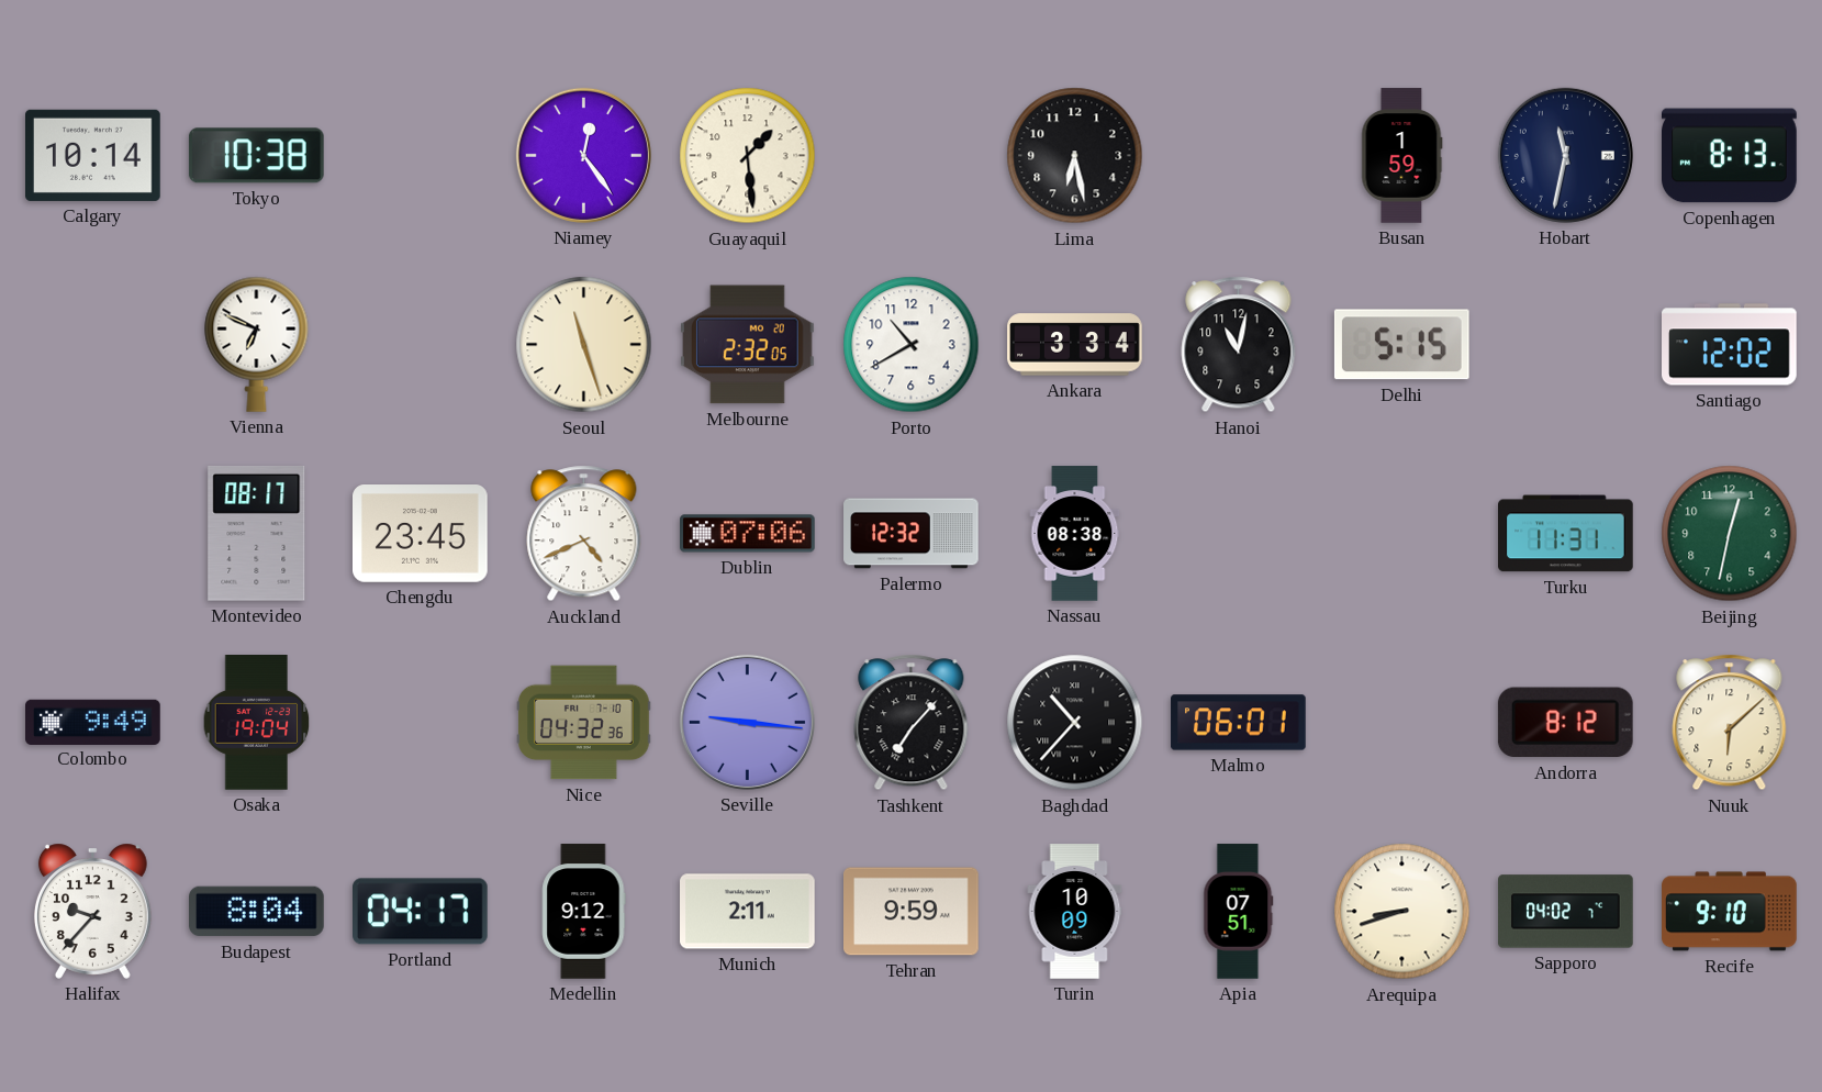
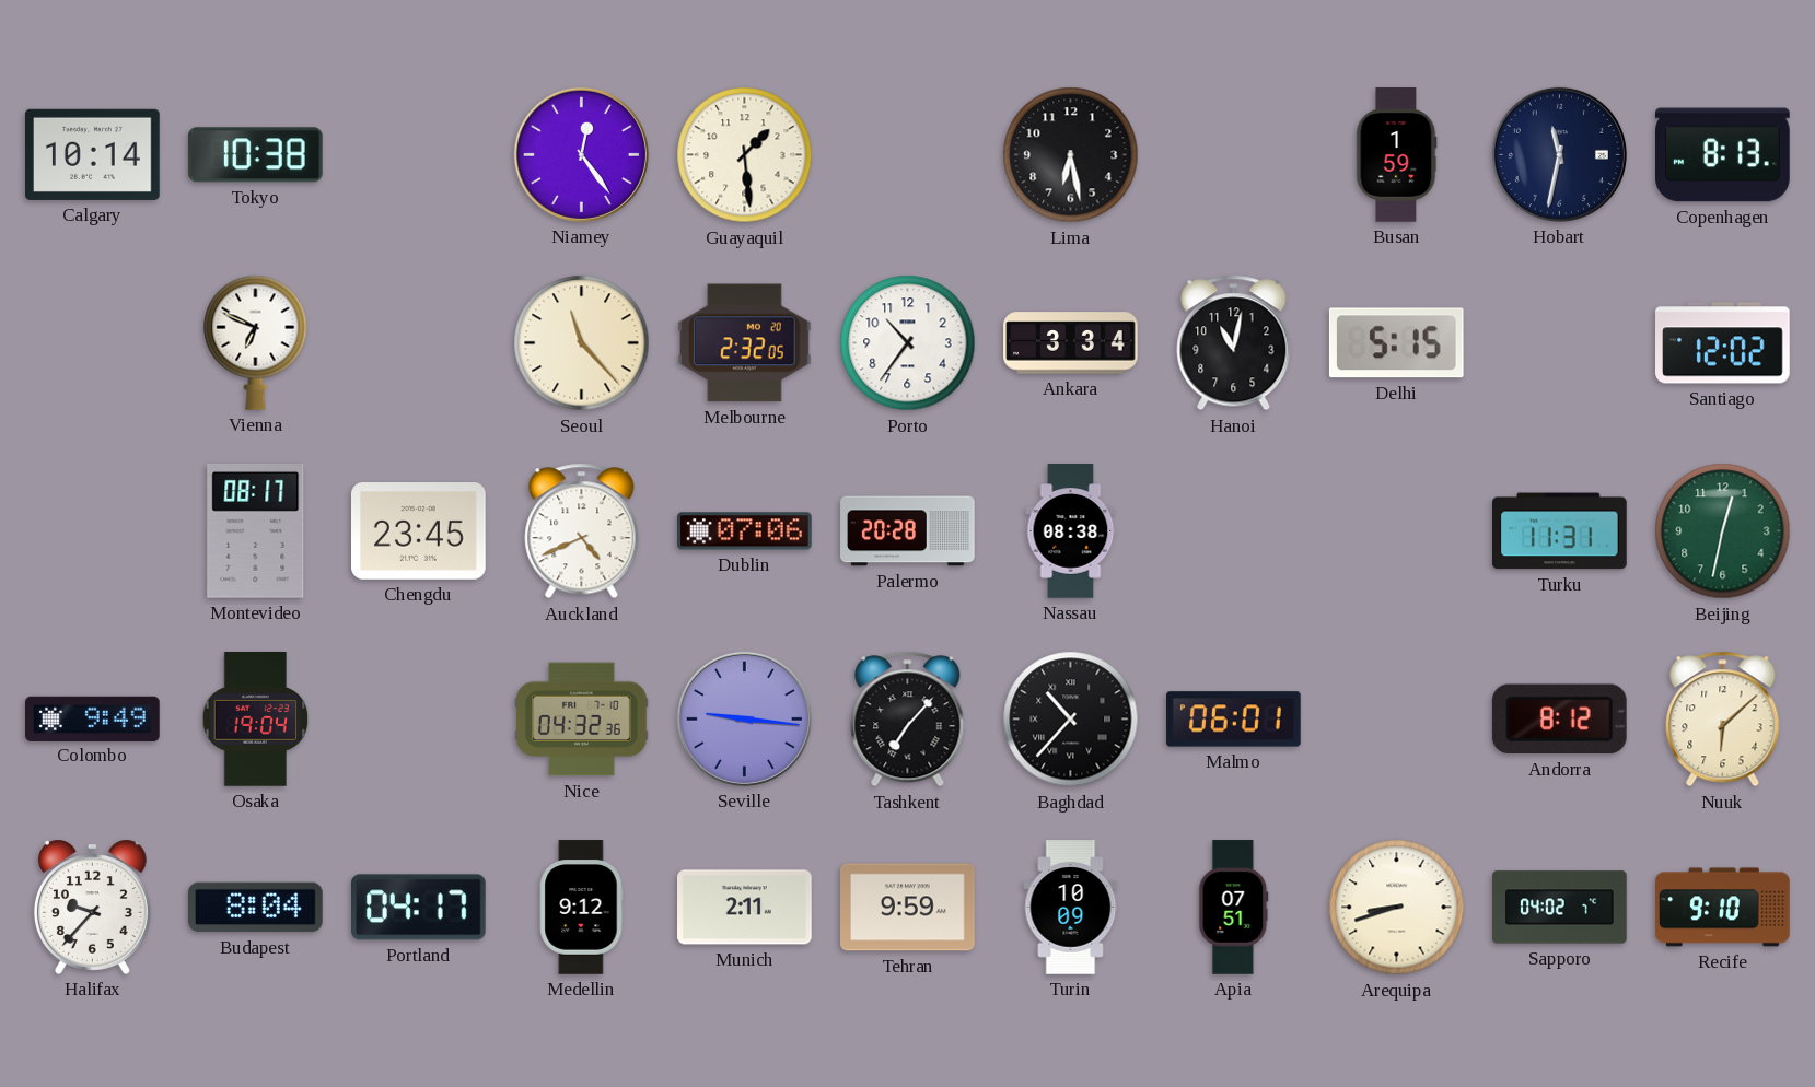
Seoul: 11:27 -> 11:23
Porto: 10:40 -> 10:36
Palermo: 12:32 -> 20:28
